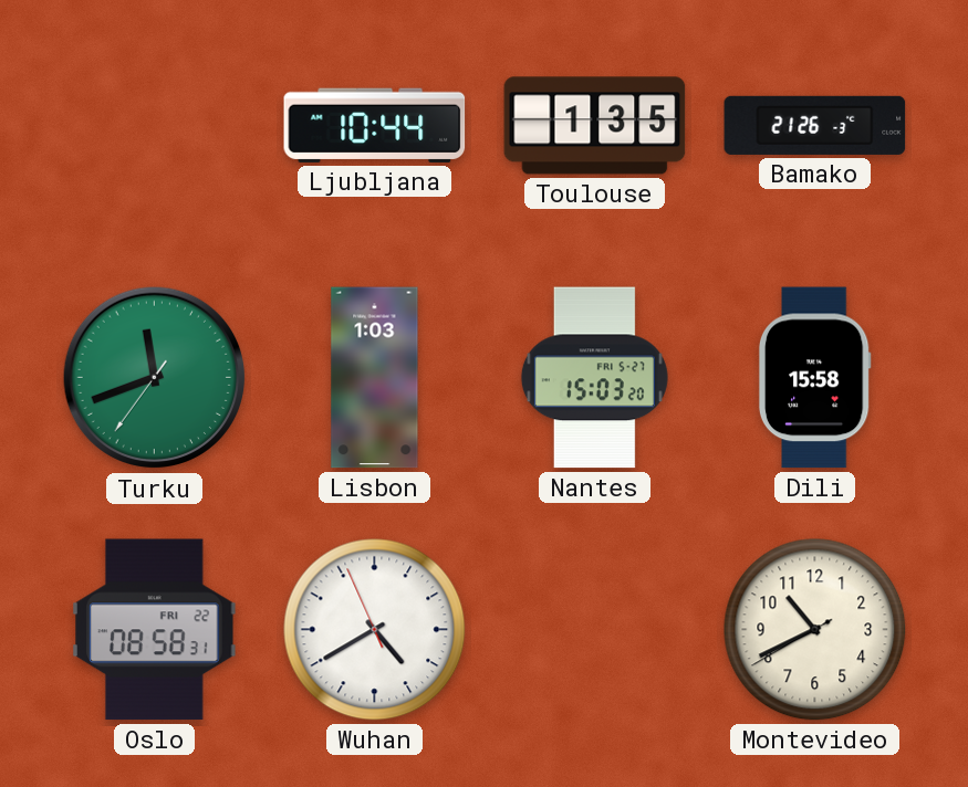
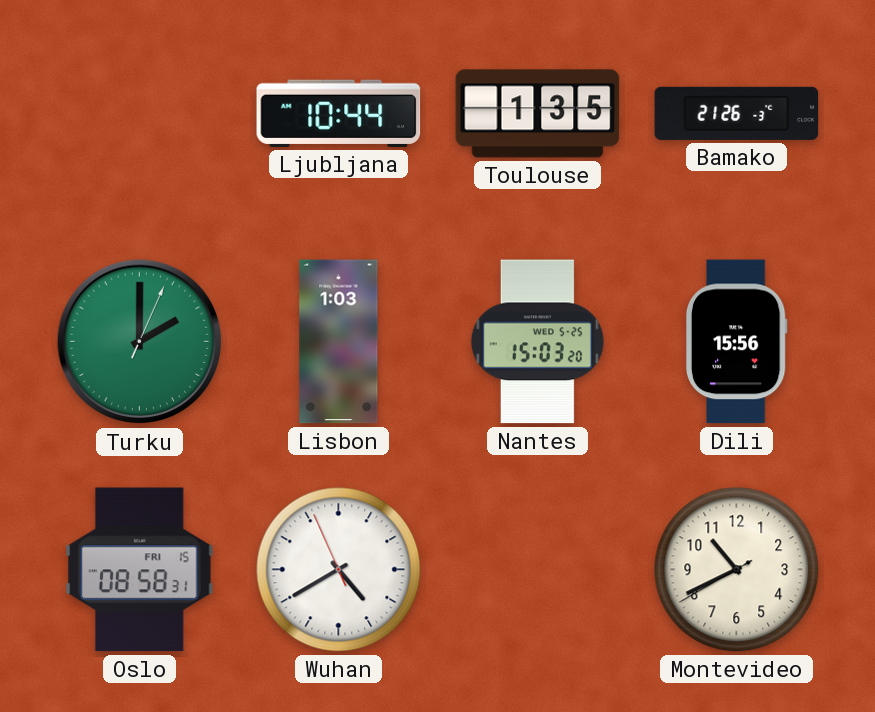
Turku: 11:41 -> 2:00
Nantes date: FRI 5-27 -> WED 5-25
Dili: 15:58 -> 15:56
Oslo date: FRI 22 -> FRI 15
